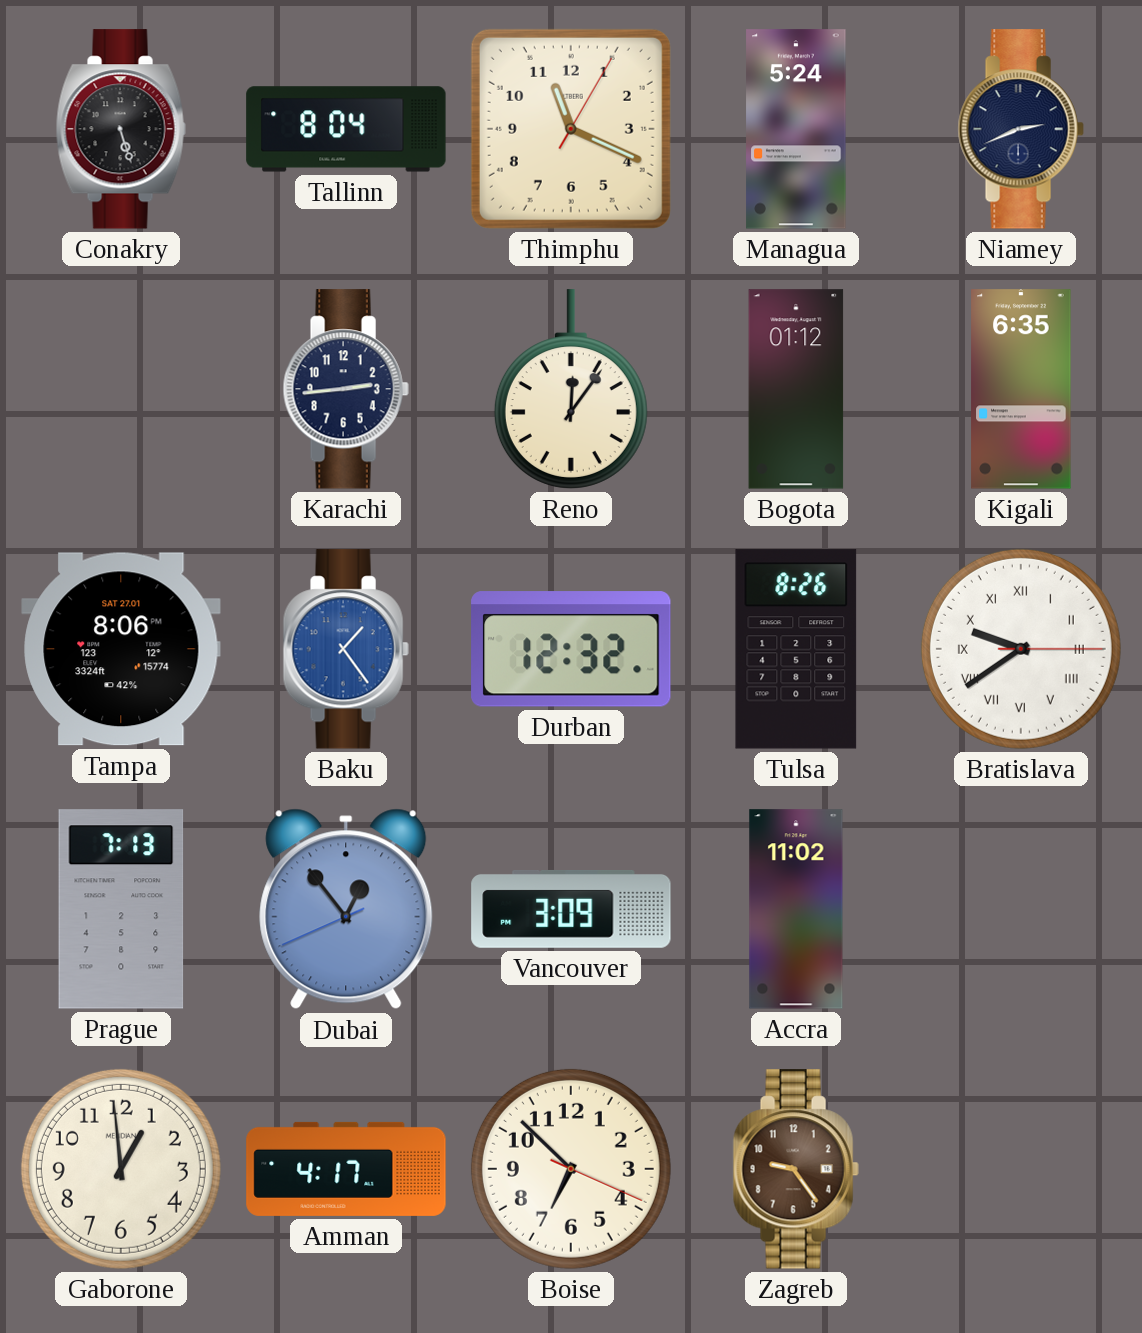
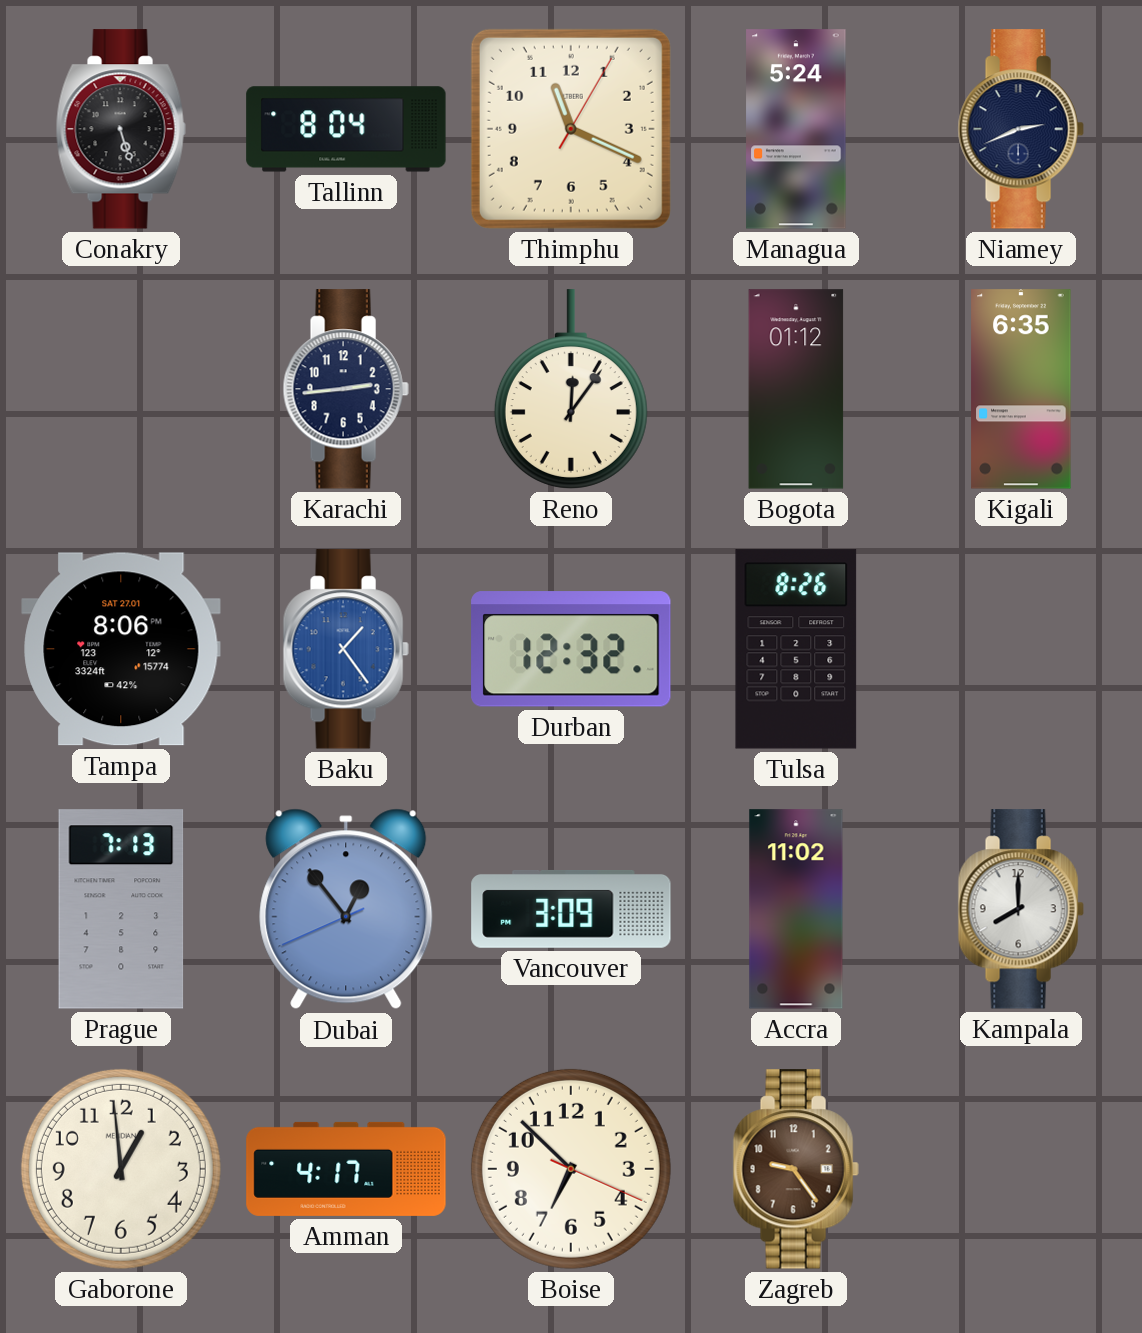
Bratislava: 9:39 -> none
Kampala: none -> 8:00
